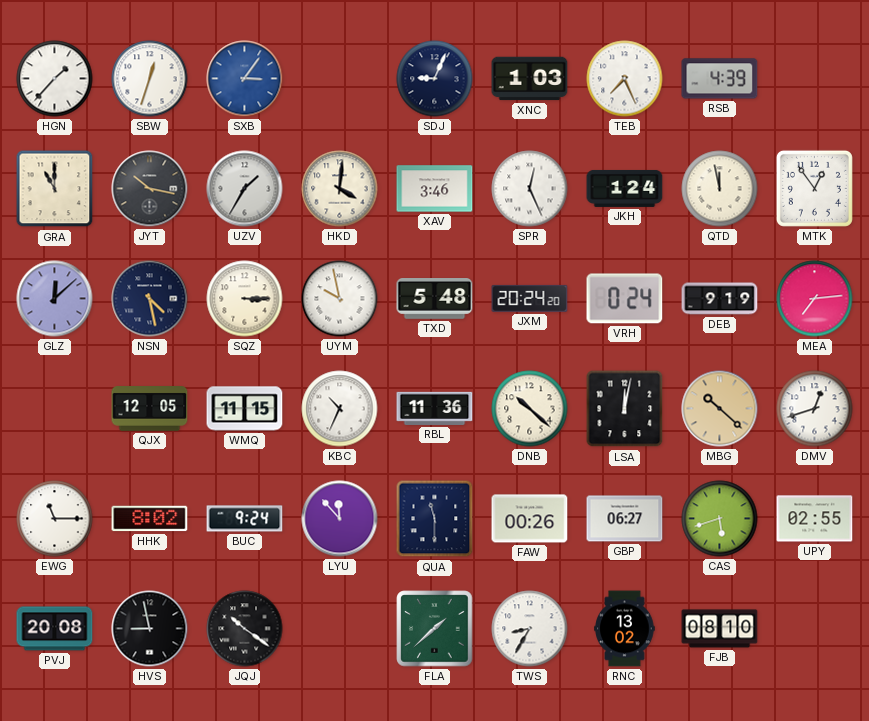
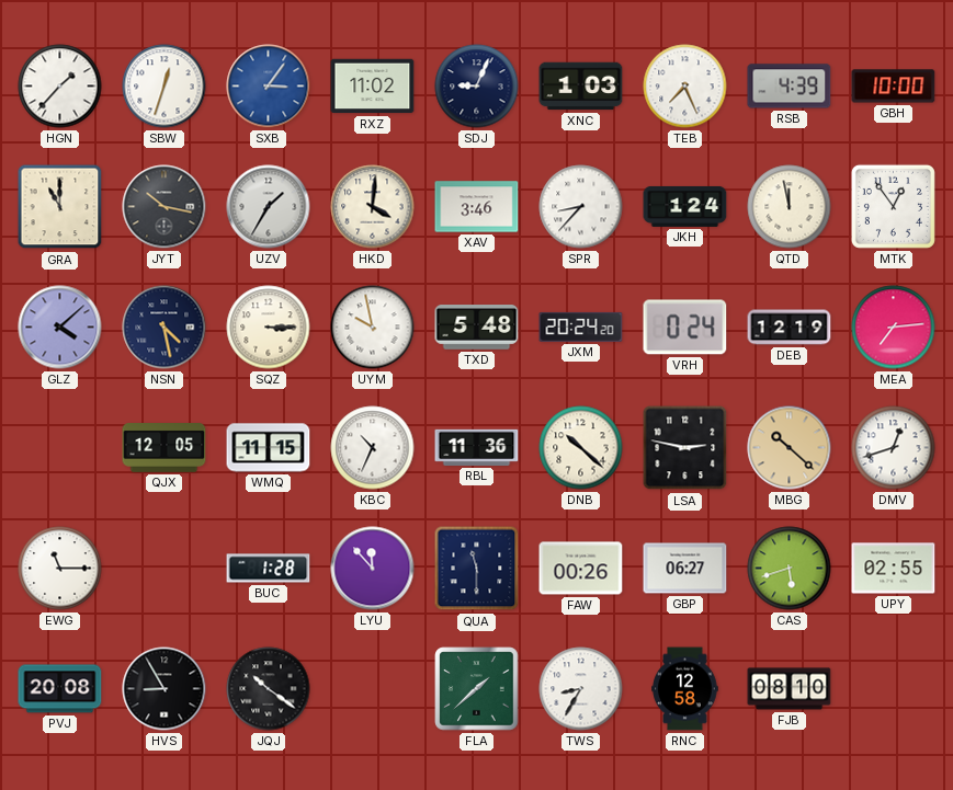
RXZ: none -> 11:02
GBH: none -> 10:00
SPR: 12:26 -> 8:37
GLZ: 12:08 -> 4:08
DEB: 9:19 -> 12:19
LSA: 12:02 -> 2:47
HHK: 8:02 -> none
BUC: 9:24 -> 1:28
HVS: 8:58 -> 8:55
RNC: 13:02 -> 12:58
